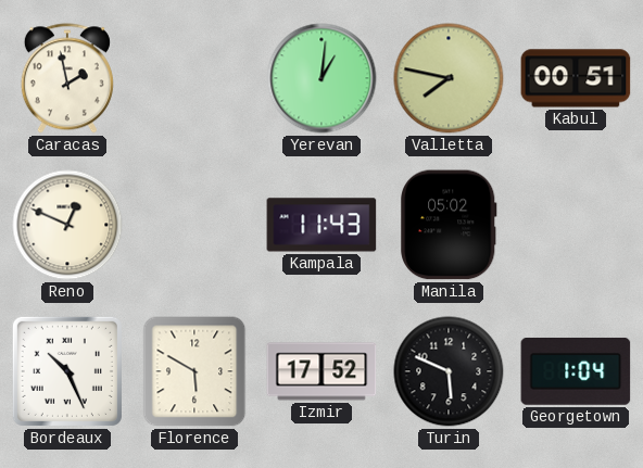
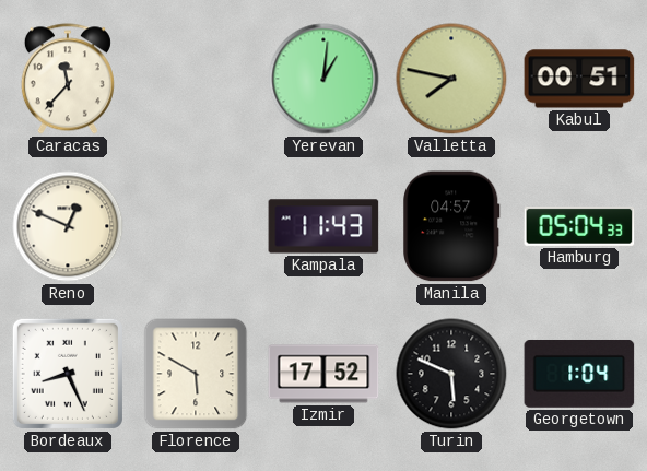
Caracas: 1:58 -> 11:37
Manila: 05:02 -> 04:57
Hamburg: none -> 05:04
Bordeaux: 10:26 -> 8:26
